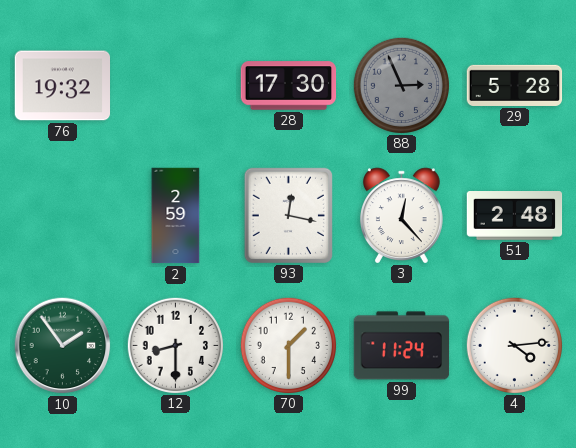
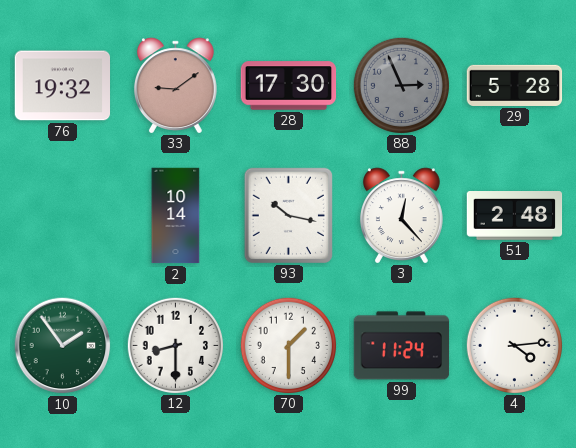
33: none -> 9:09
2: 2:59 -> 10:14
93: 12:17 -> 10:17
